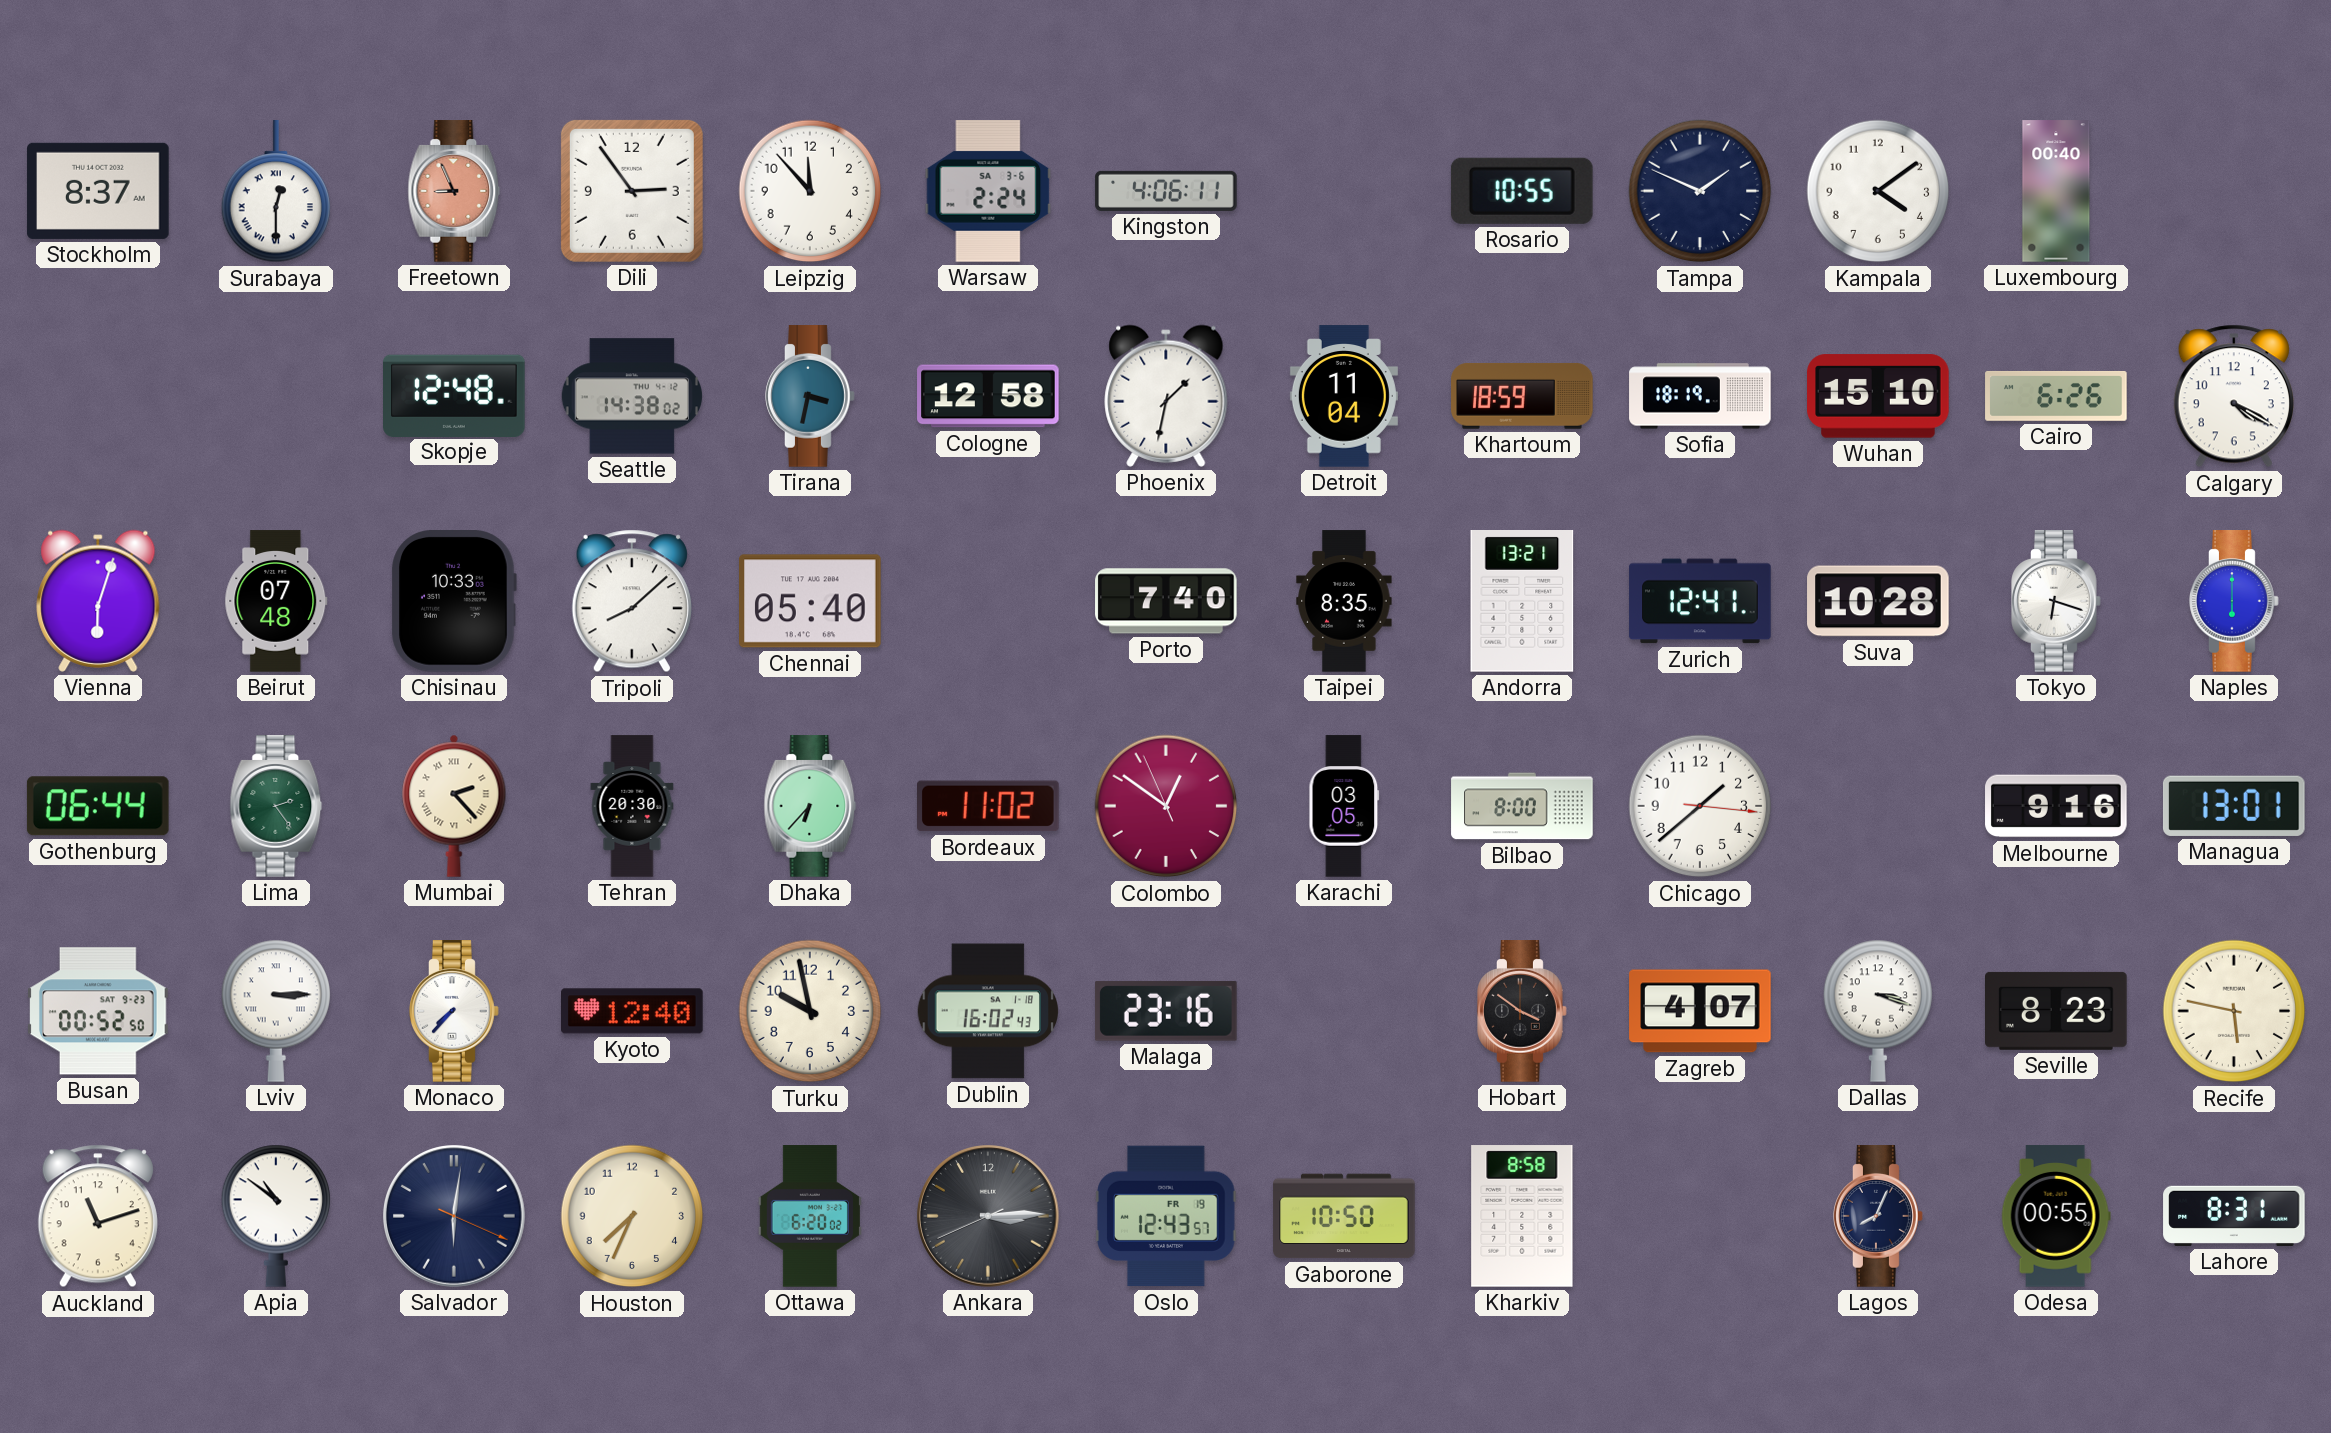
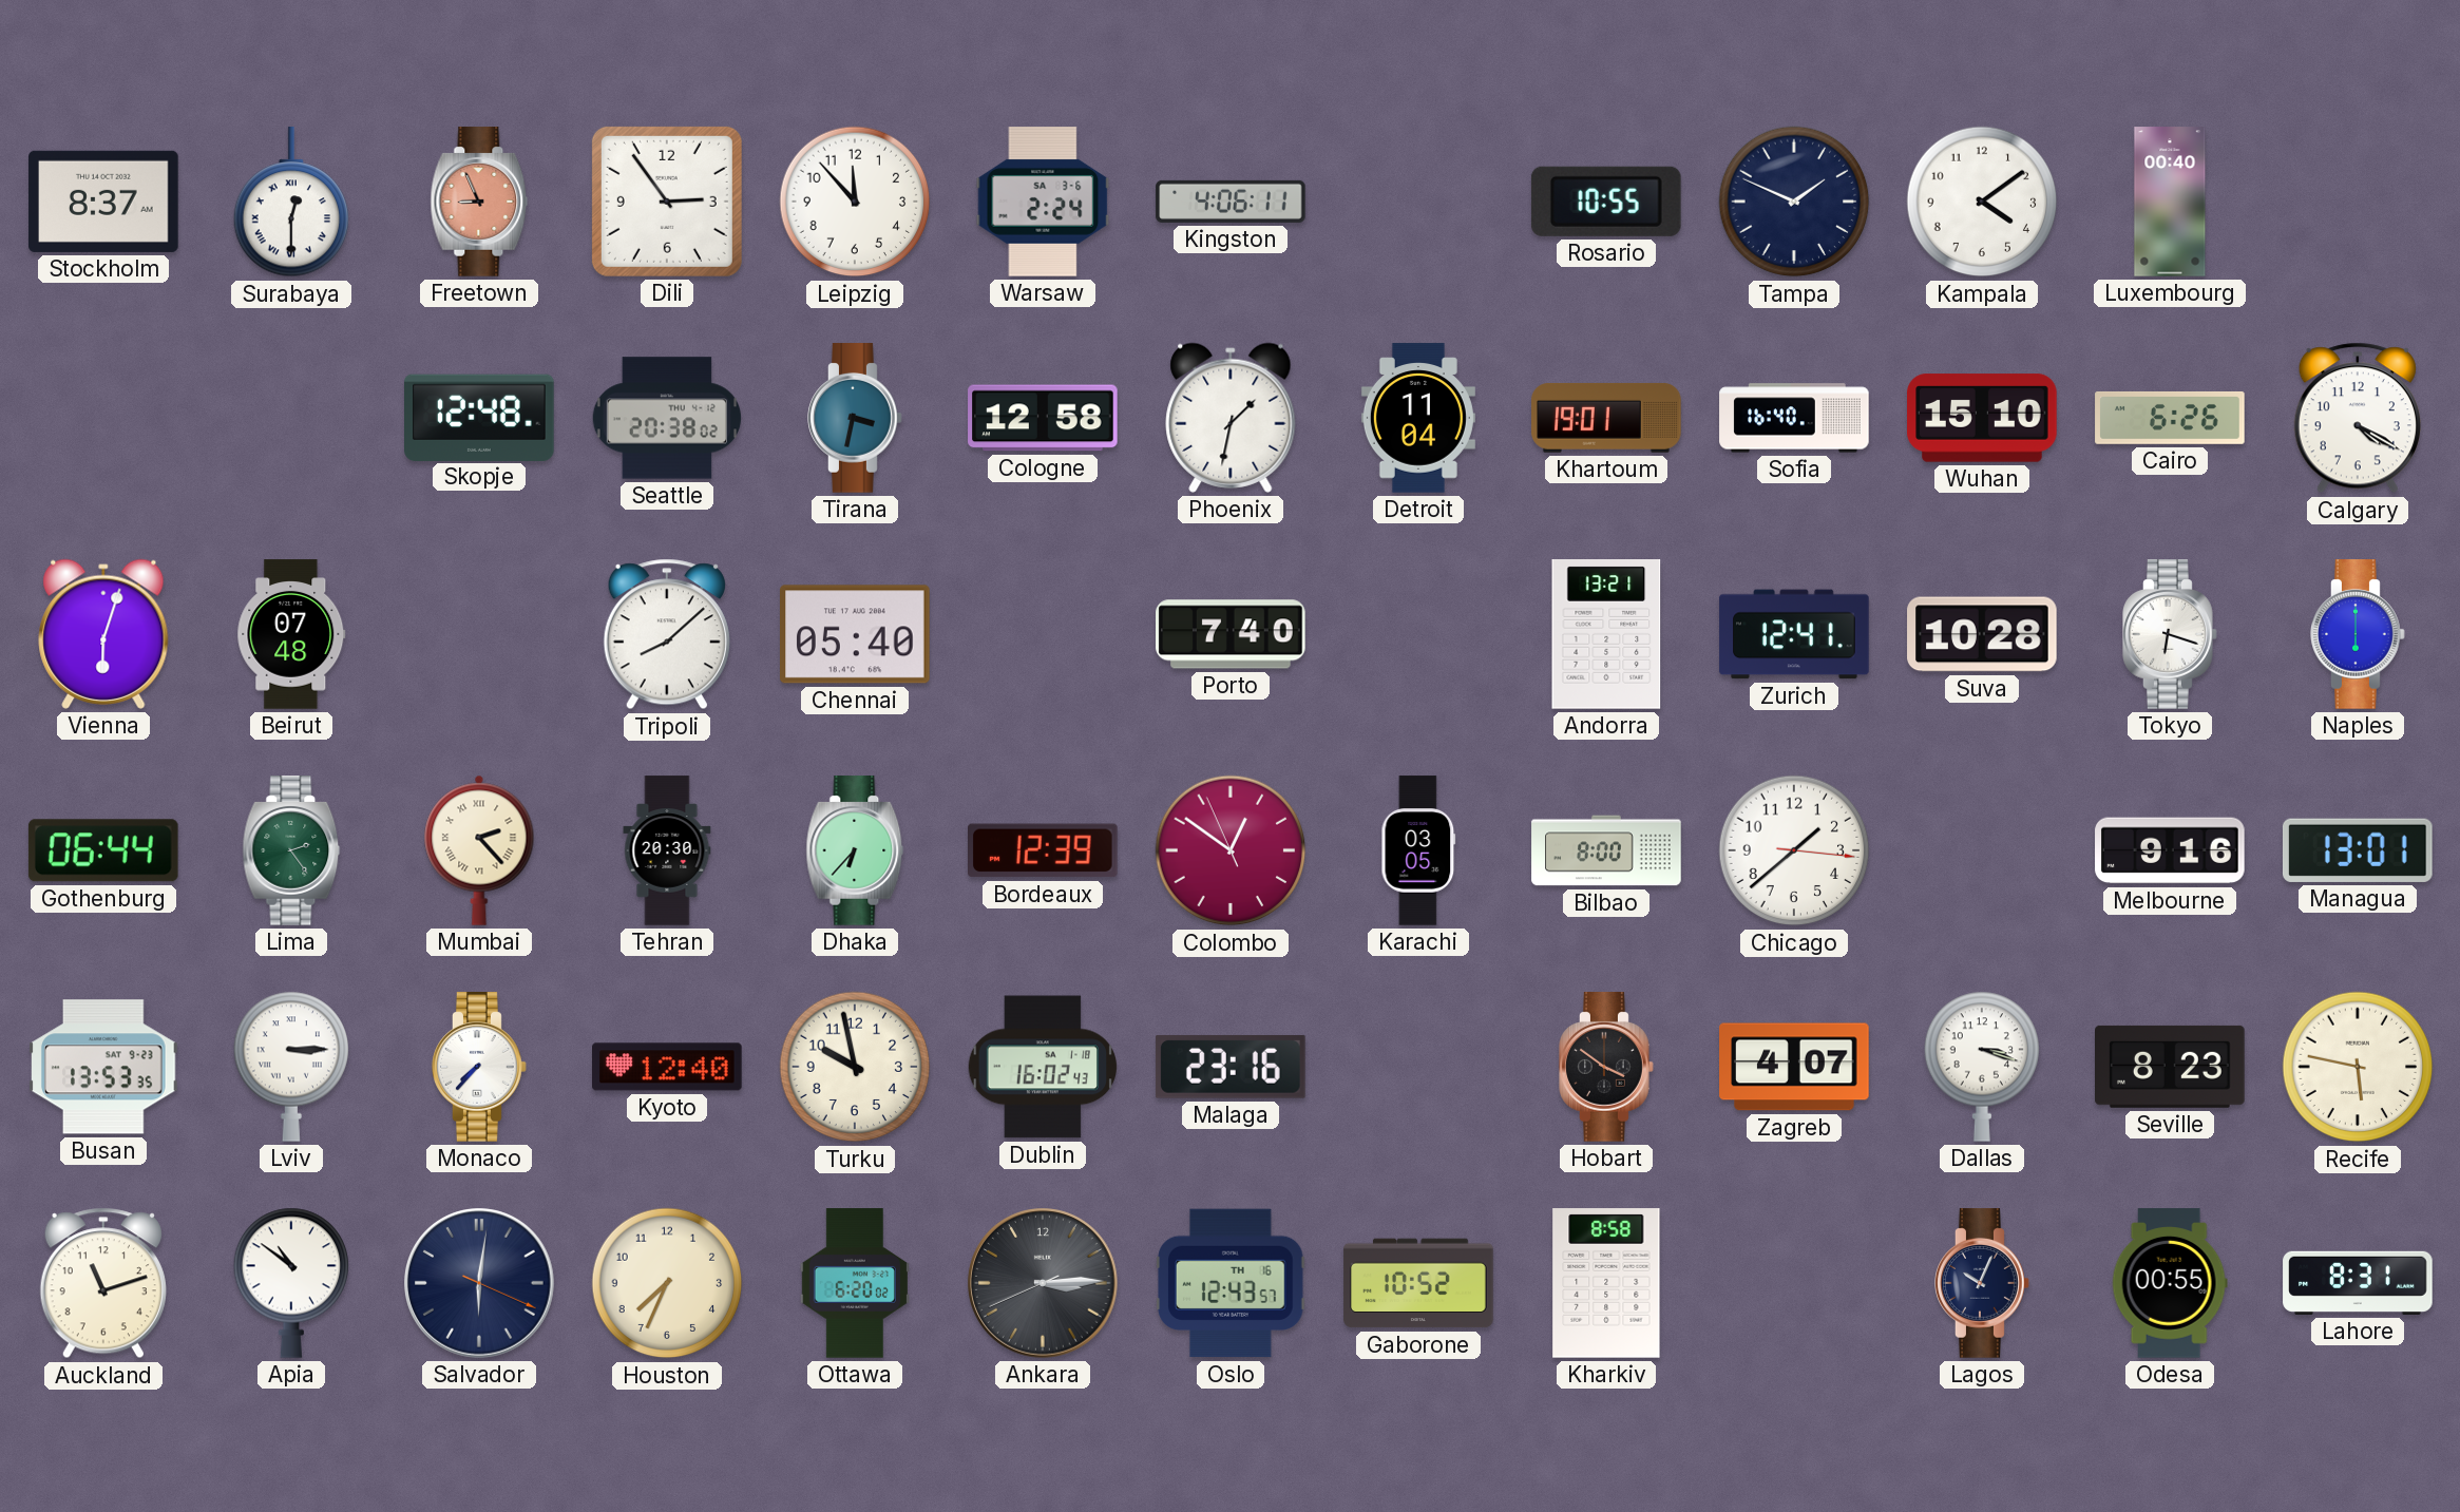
Seattle: 14:38 -> 20:38
Khartoum: 18:59 -> 19:01
Sofia: 18:19 -> 16:40
Chisinau: 10:33 -> none
Taipei: 8:35 -> none
Bordeaux: 11:02 -> 12:39
Busan: 00:52 -> 13:53
Oslo date: FR 19 -> TH 16
Gaborone: 10:50 -> 10:52
Lagos: 8:04 -> 10:04
